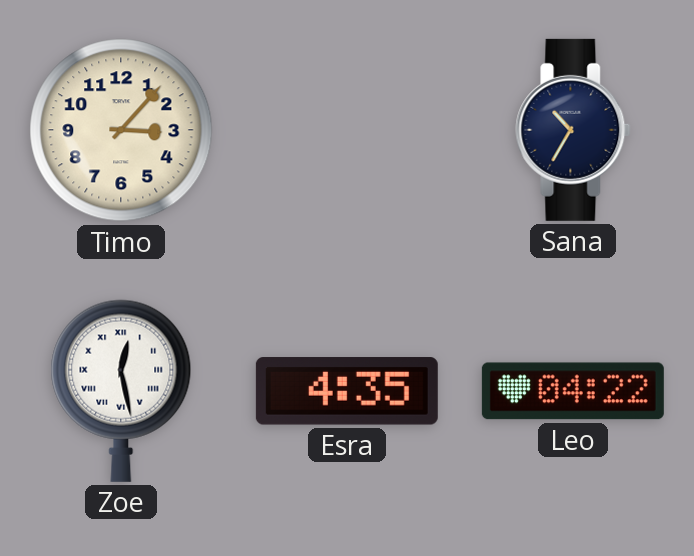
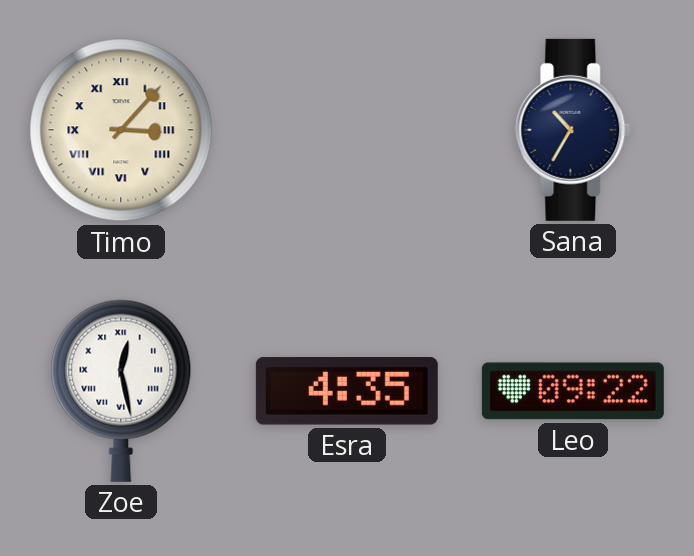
Timo numerals: Arabic -> Roman
Leo: 04:22 -> 09:22
